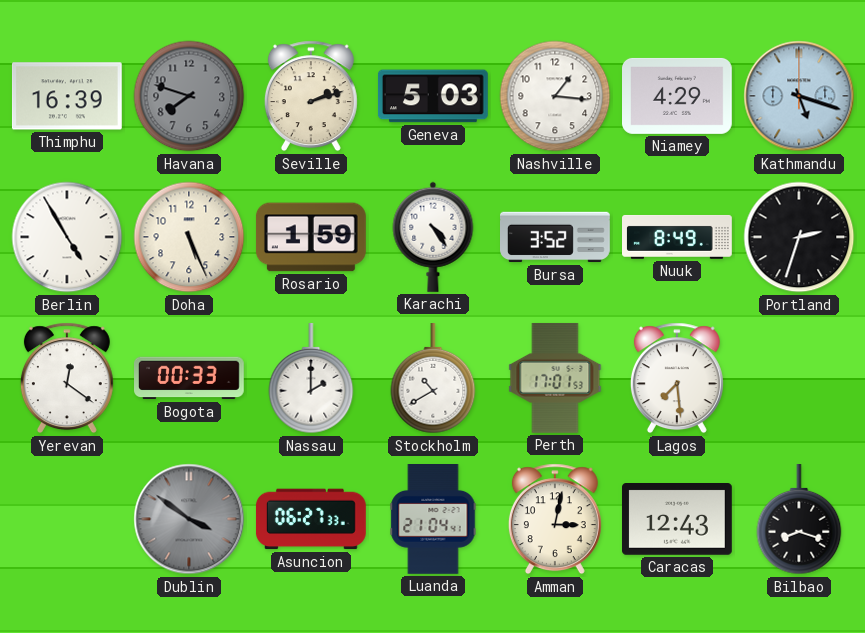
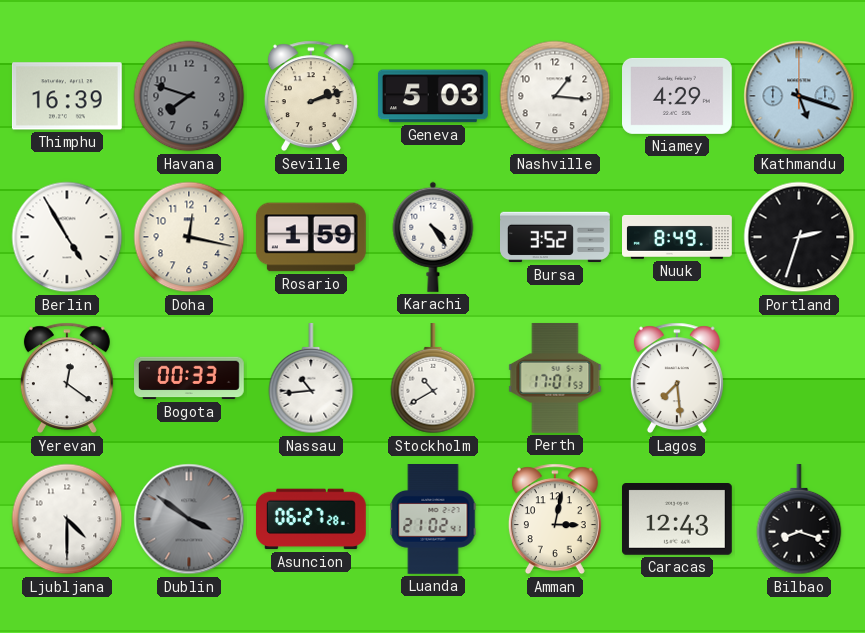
Doha: 5:26 -> 12:17
Nassau: 2:00 -> 10:44
Ljubljana: none -> 4:30
Asuncion: 06:27:33 -> 06:27:28
Luanda: 21:04 -> 21:02
